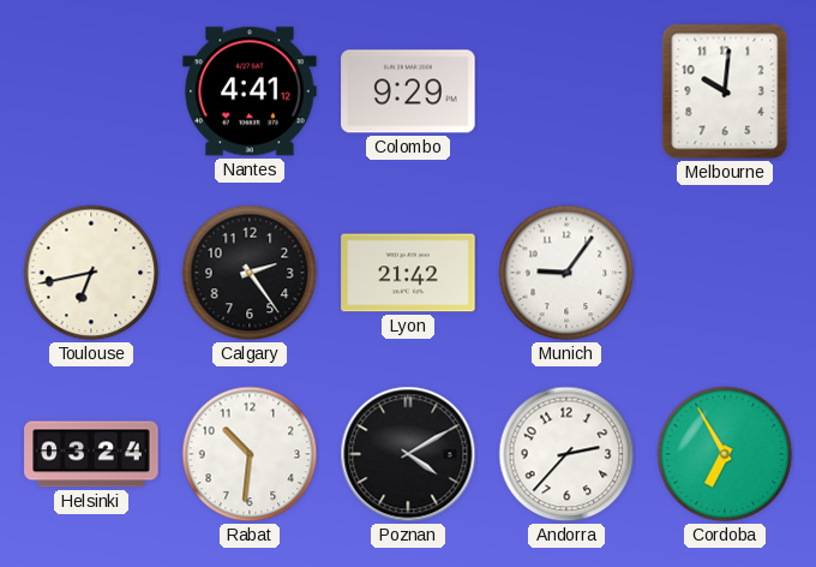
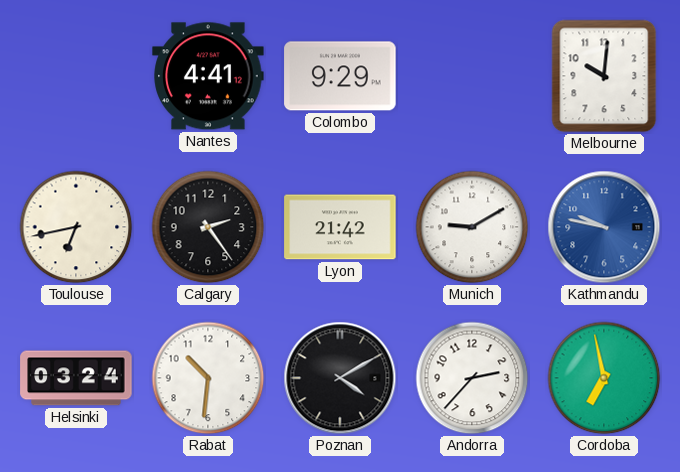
Munich: 9:06 -> 9:10
Kathmandu: none -> 9:47
Cordoba: 6:55 -> 6:58
